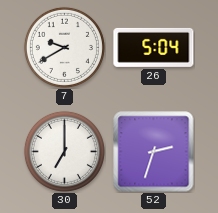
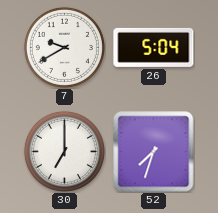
52: 2:33 -> 7:33
